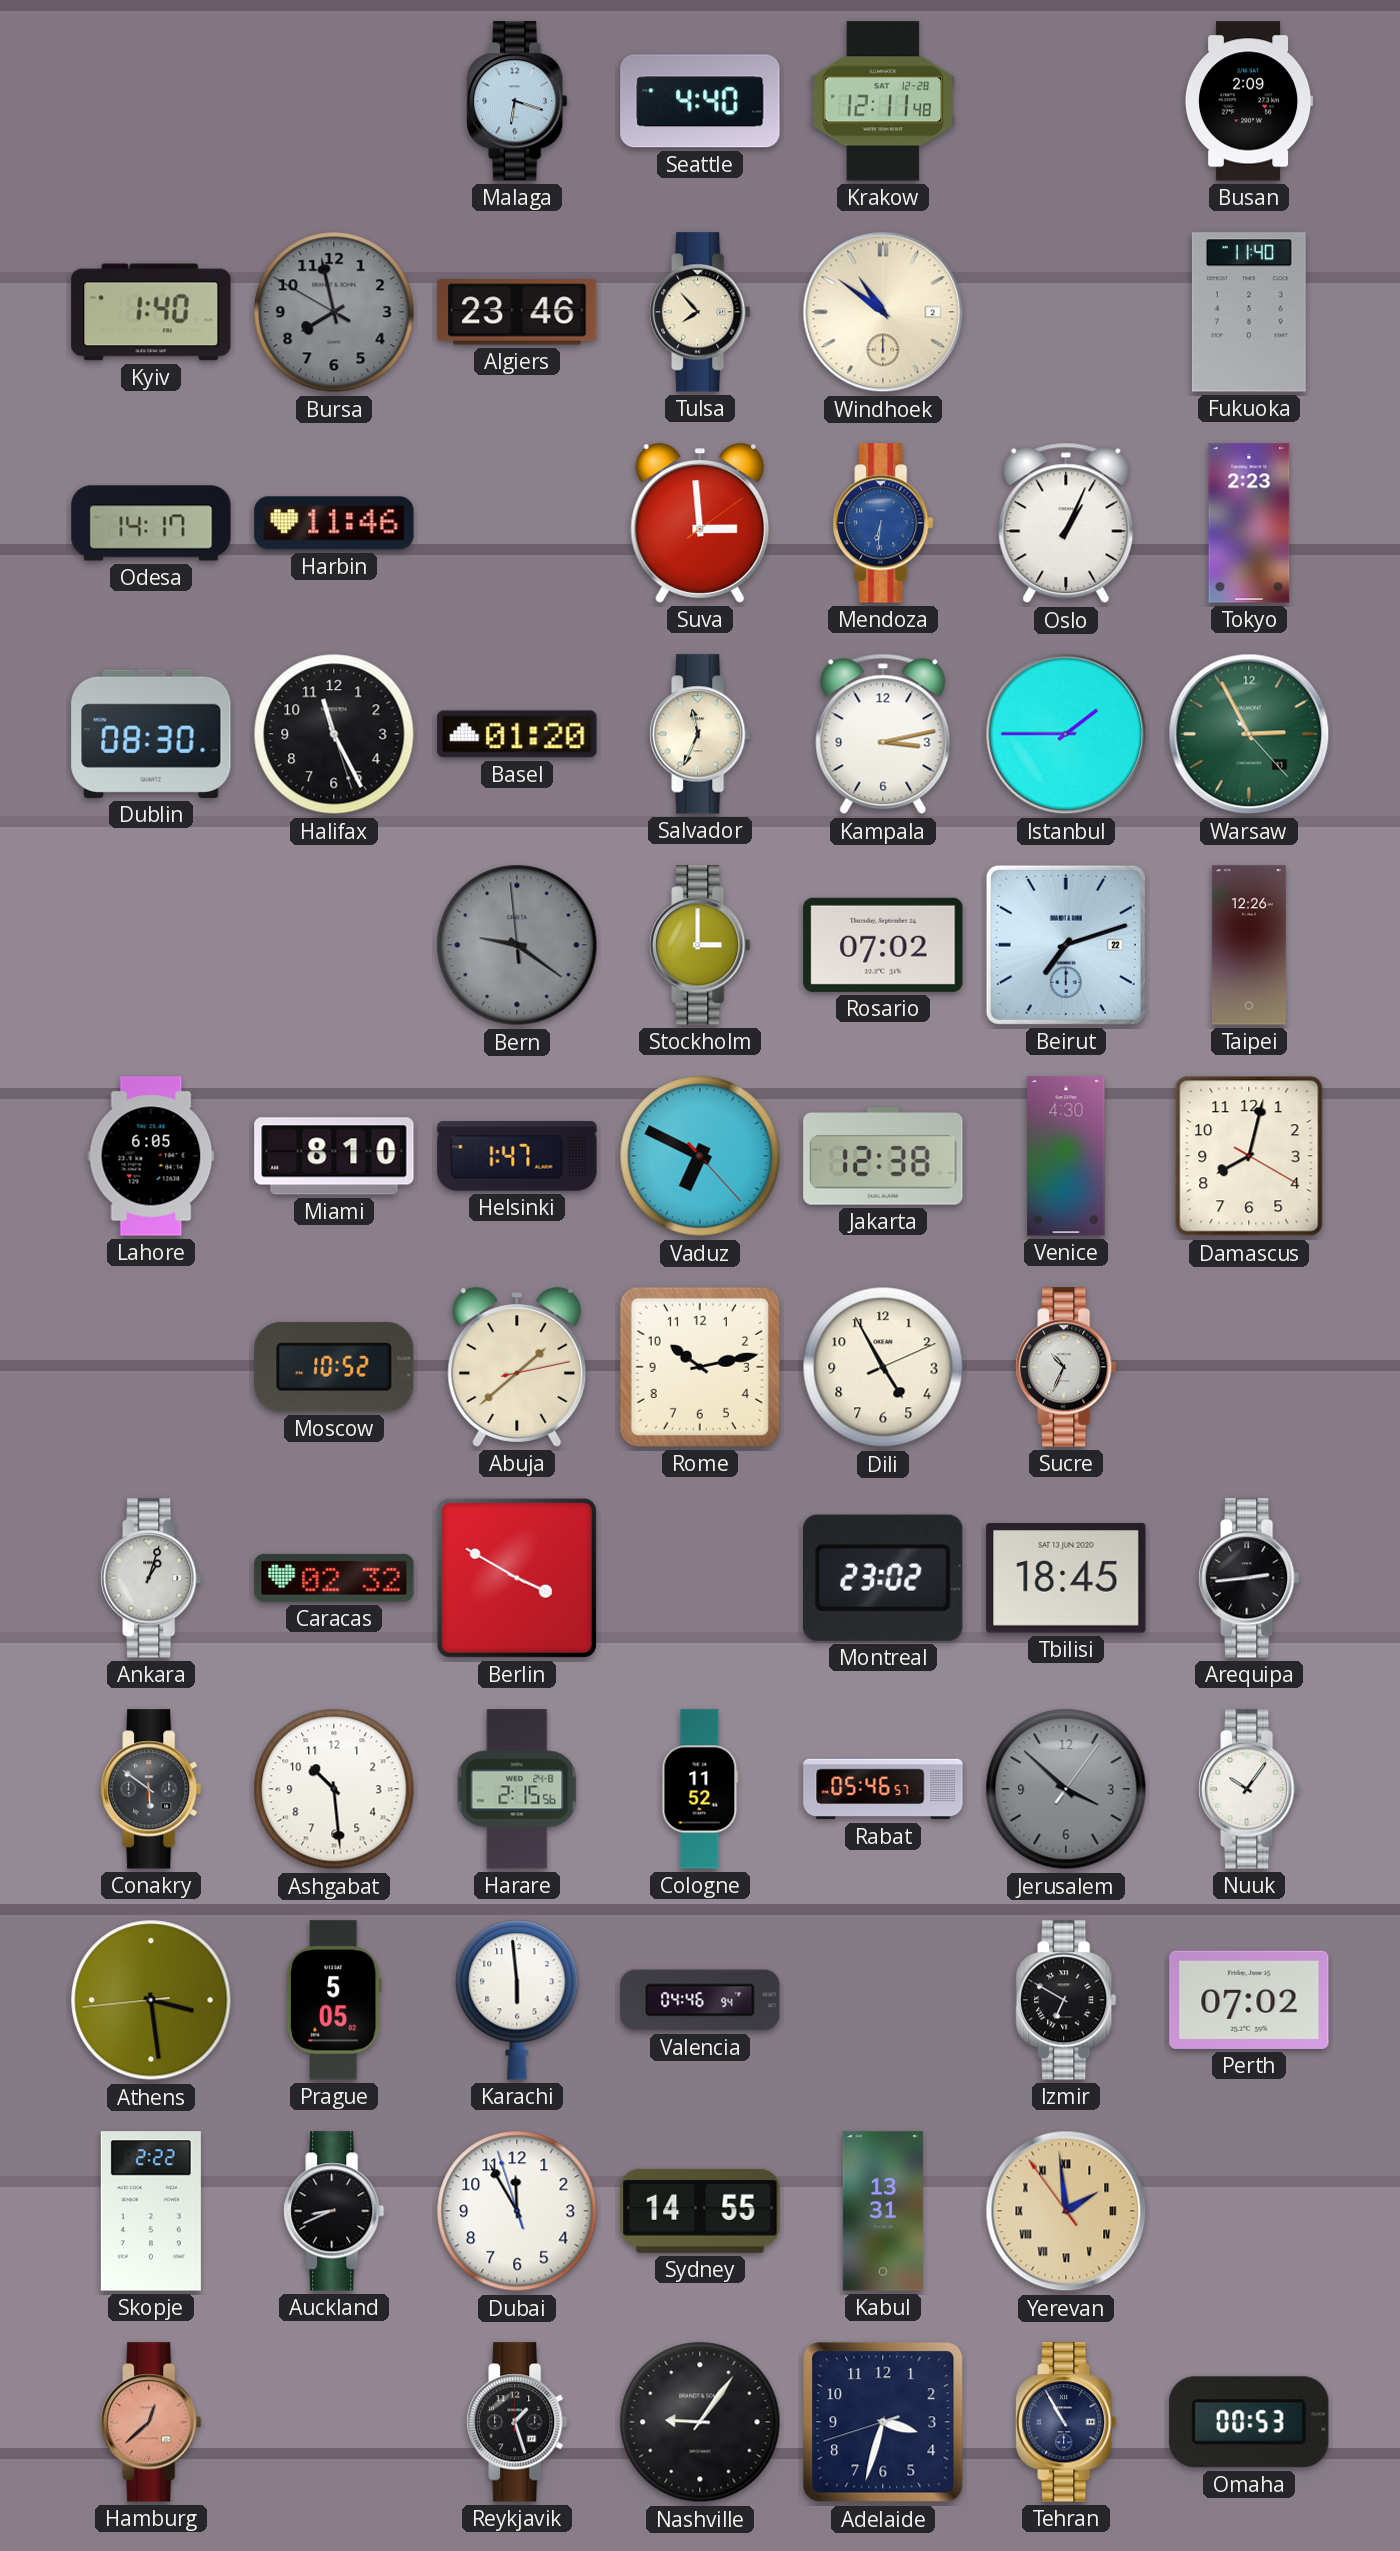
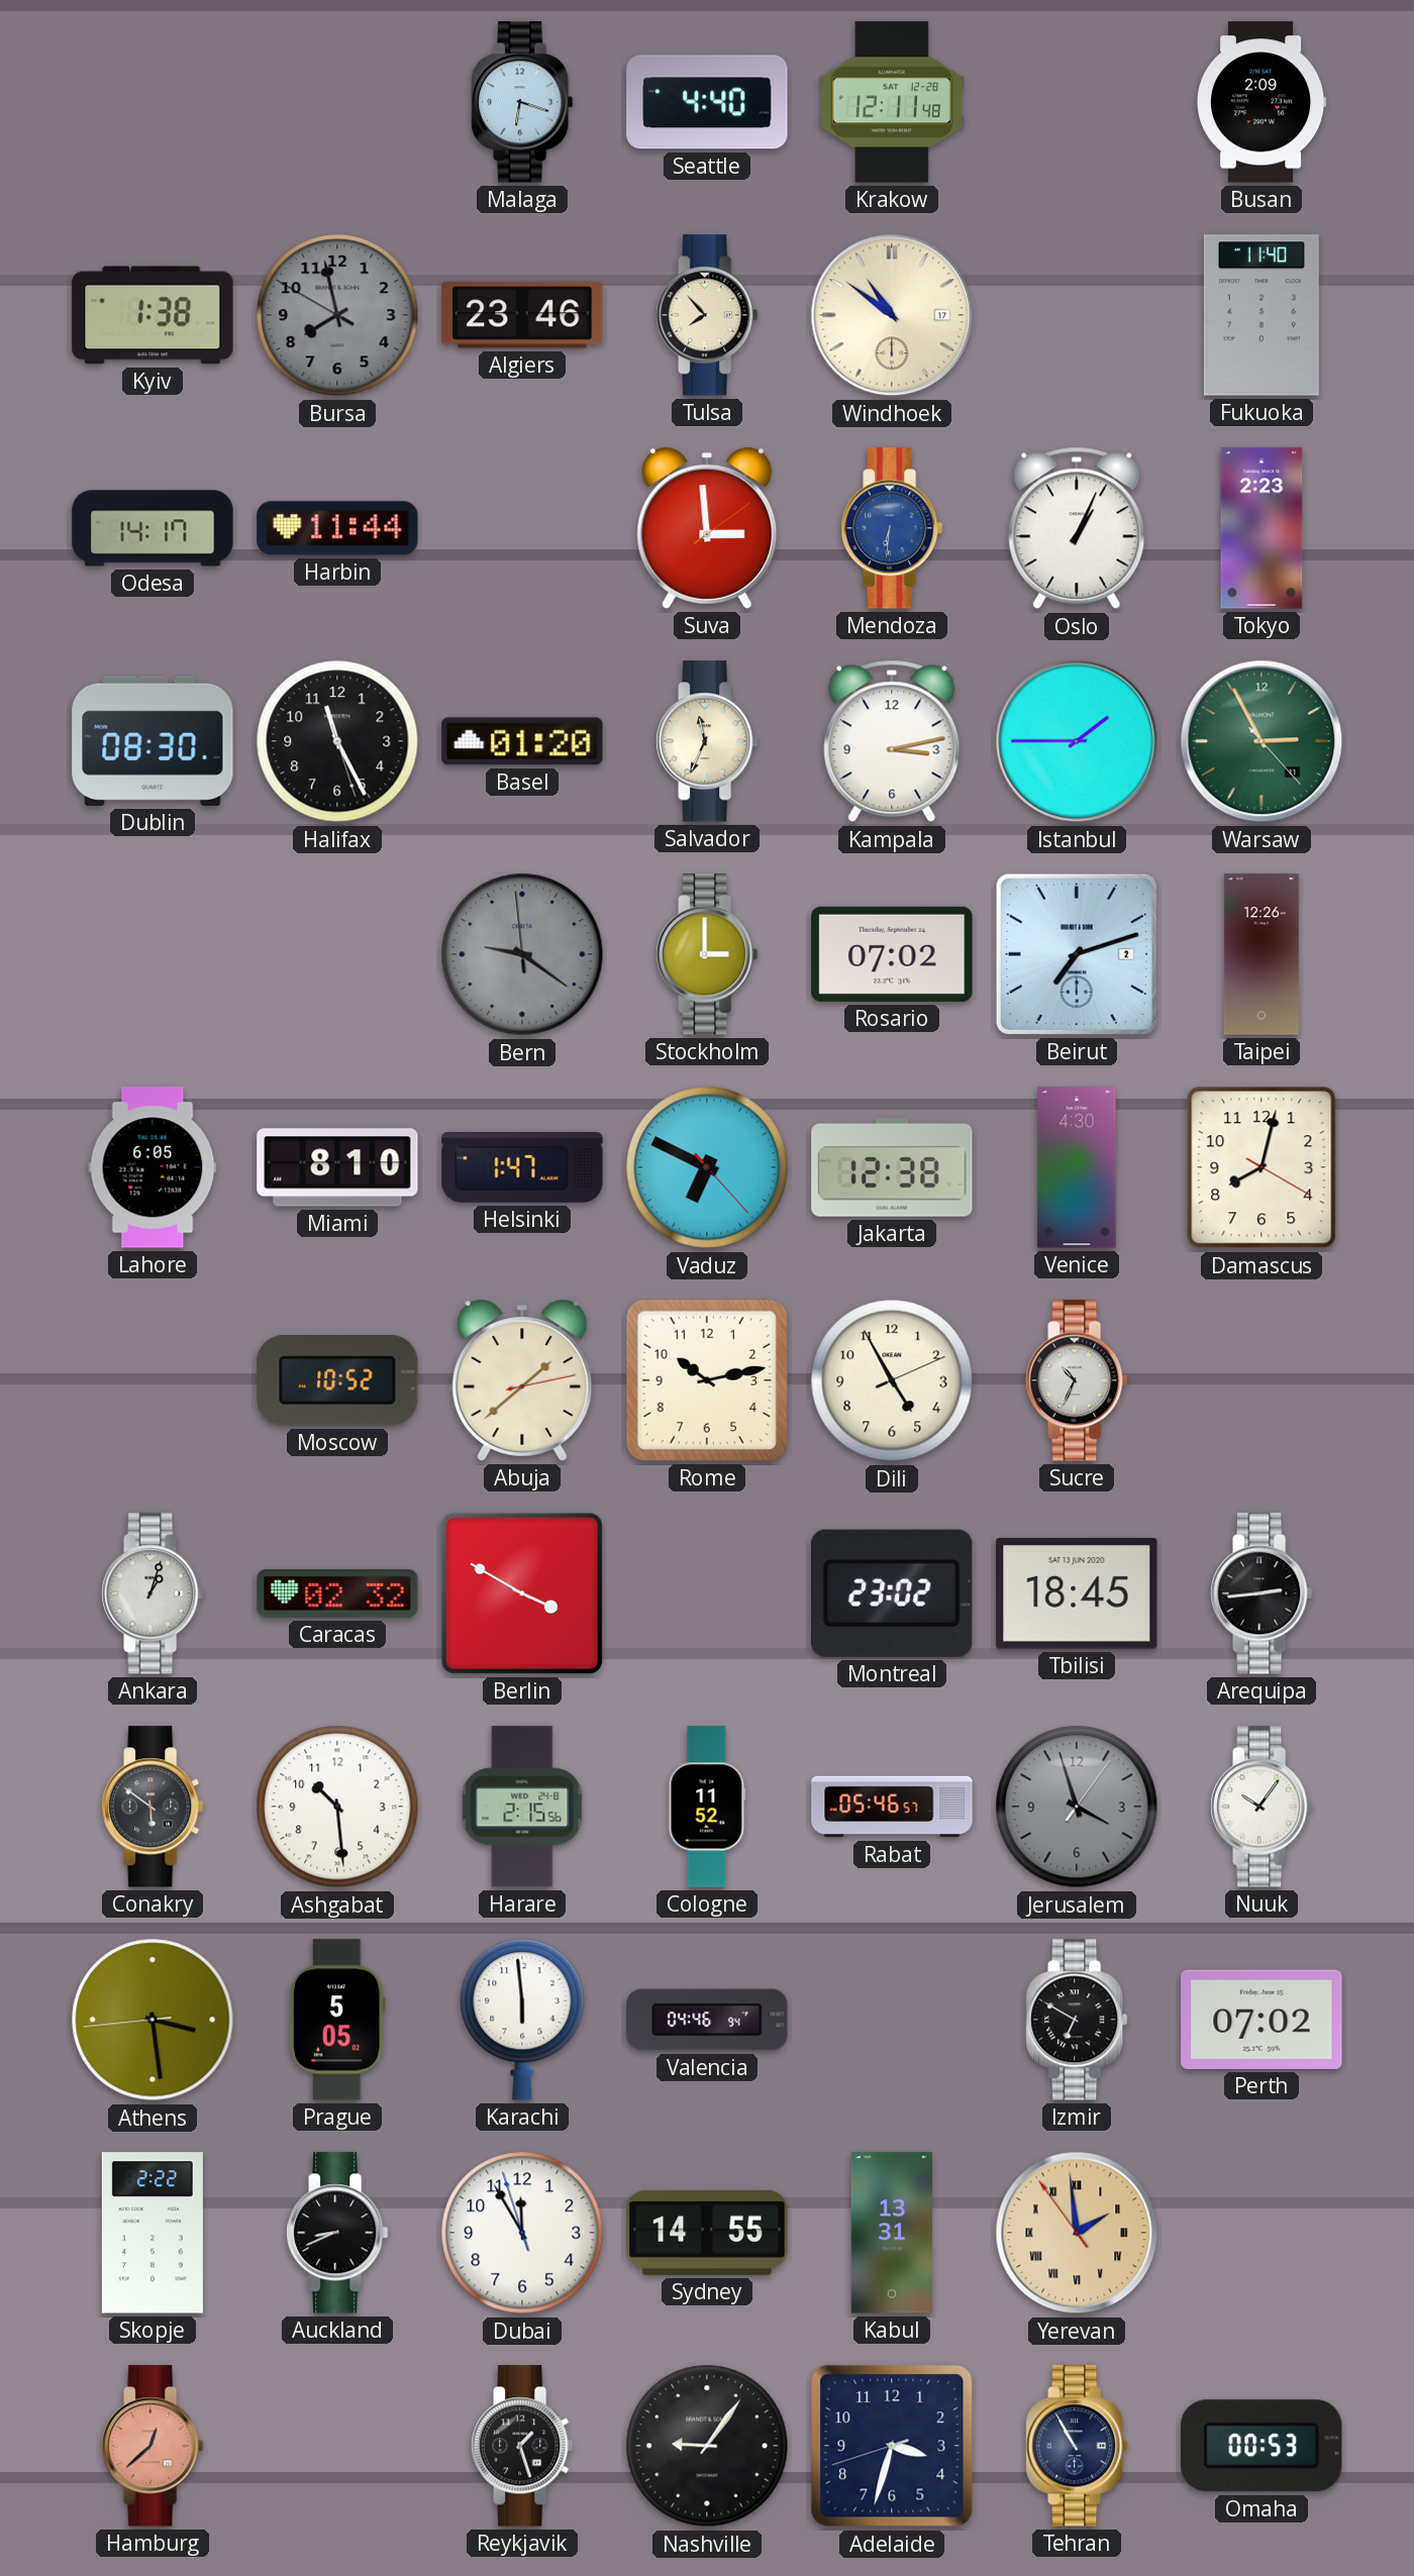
Kyiv: 1:40 -> 1:38
Windhoek date: 2 -> 17
Harbin: 11:46 -> 11:44
Beirut date: 22 -> 2
Jerusalem: 3:52 -> 3:57
